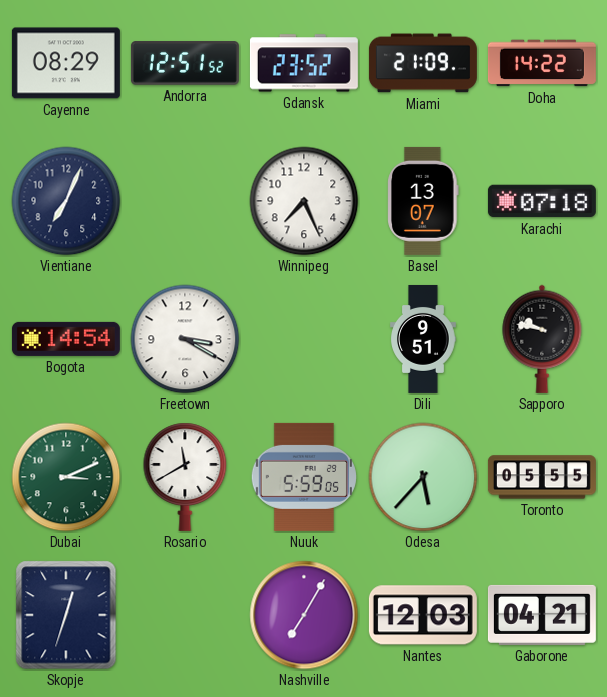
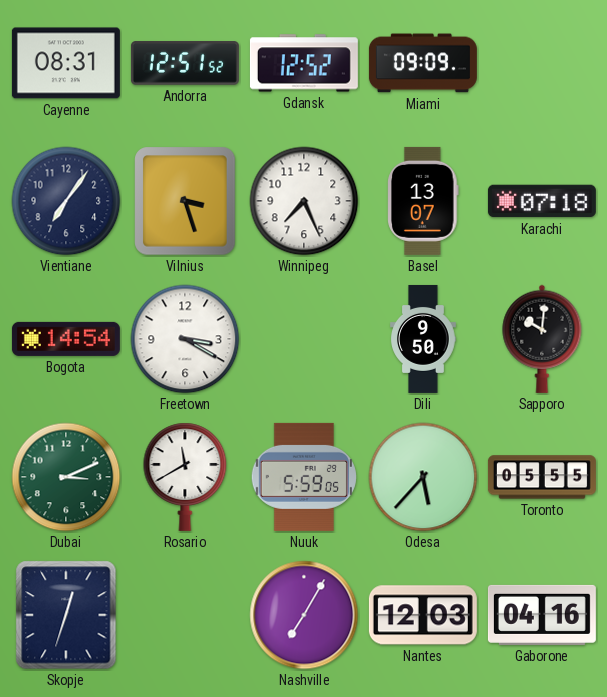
Cayenne: 08:29 -> 08:31
Gdansk: 23:52 -> 12:52
Miami: 21:09 -> 09:09
Doha: 14:22 -> none
Vientiane: 7:04 -> 7:06
Vilnius: none -> 3:27
Dili: 9:51 -> 9:50
Sapporo: 9:47 -> 10:01
Gaborone: 04:21 -> 04:16
